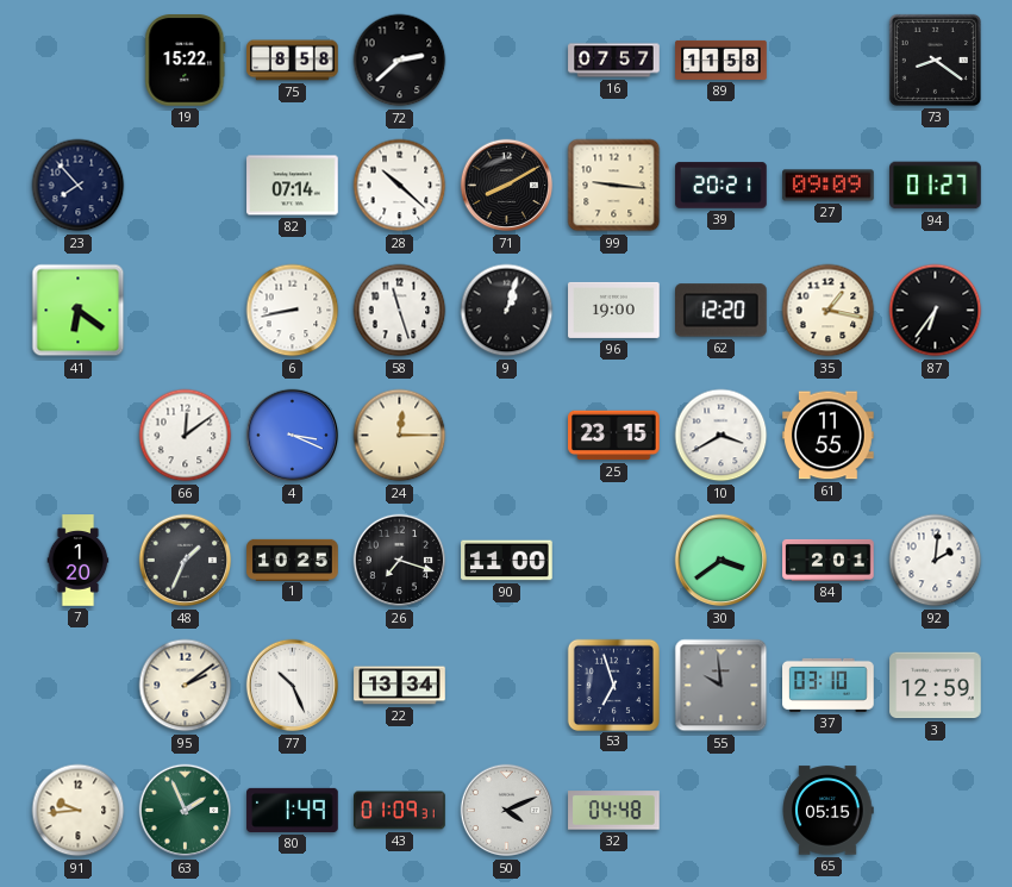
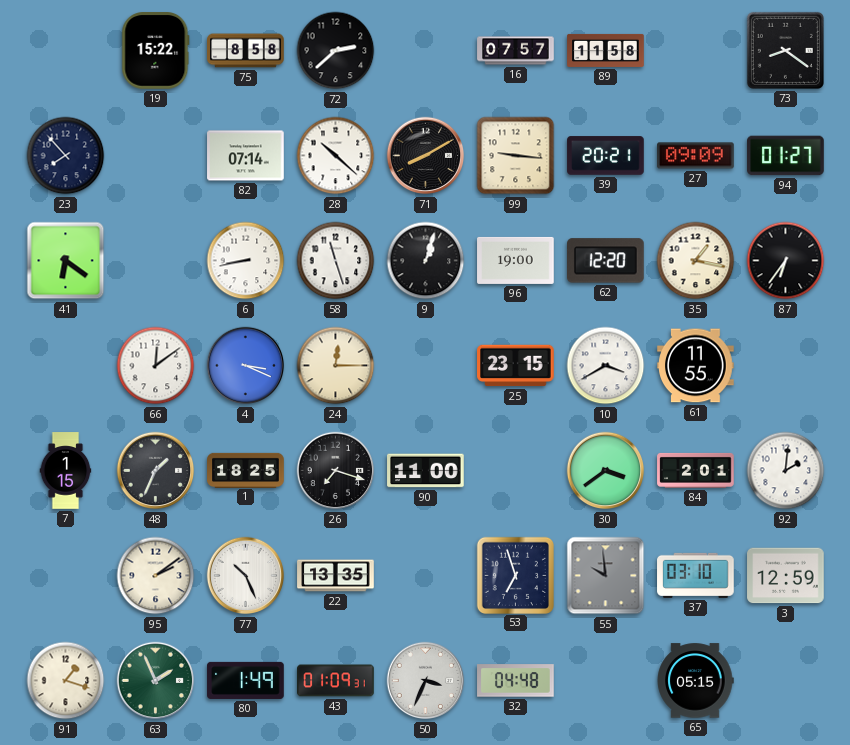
7: 1:20 -> 1:15
1: 10:25 -> 18:25
22: 13:34 -> 13:35
91: 9:44 -> 1:18
50: 4:11 -> 3:34
